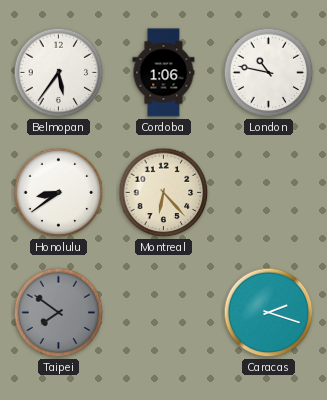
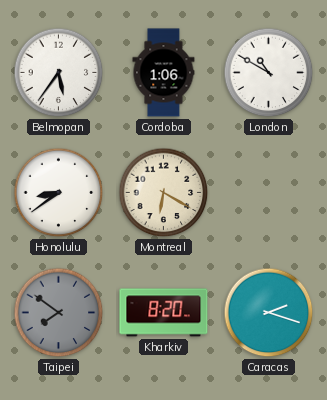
London: 10:47 -> 10:50
Montreal: 6:23 -> 6:20
Kharkiv: none -> 8:20
